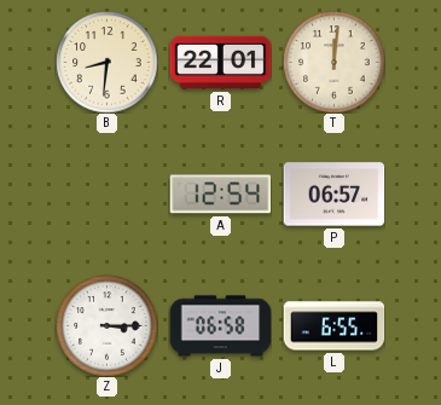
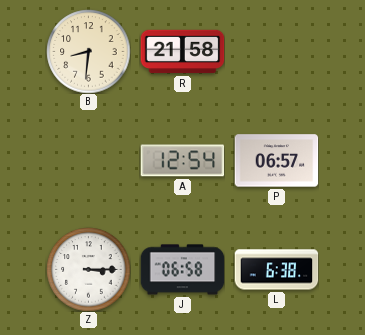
R: 22:01 -> 21:58
T: 12:01 -> none
L: 6:55 -> 6:38
